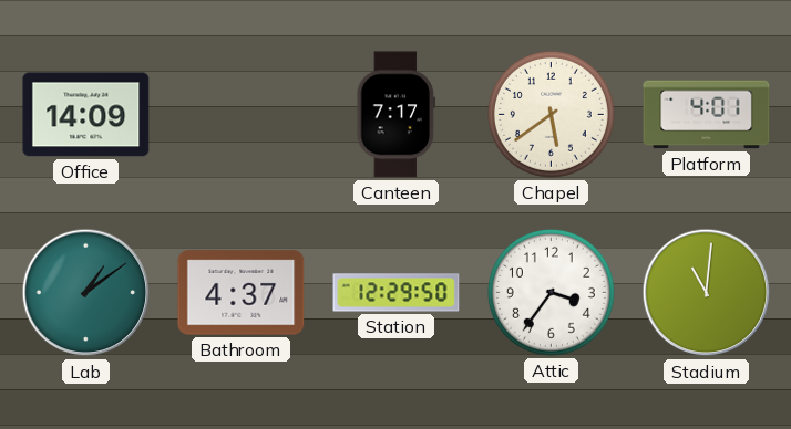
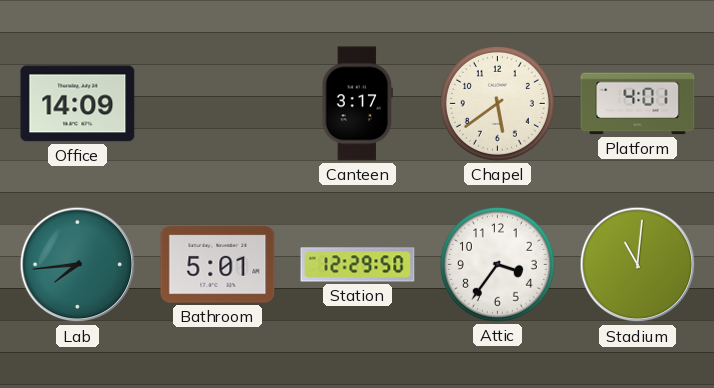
Canteen: 7:17 -> 3:17
Lab: 1:09 -> 7:44
Bathroom: 4:37 -> 5:01
